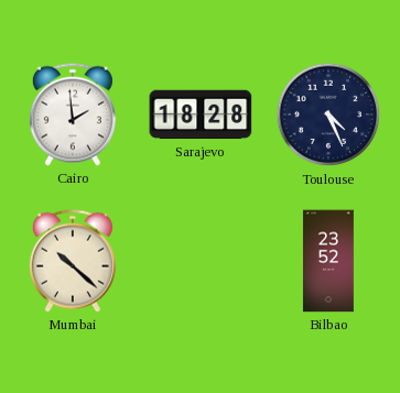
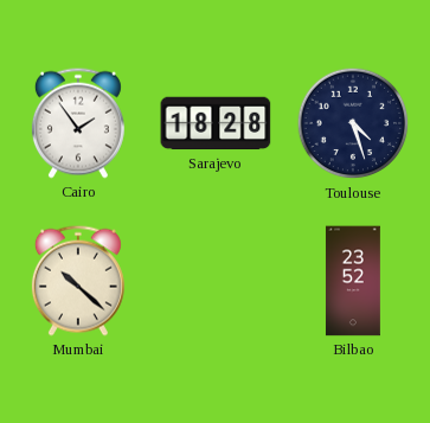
Cairo: 1:59 -> 1:54
Toulouse: 4:26 -> 4:27
